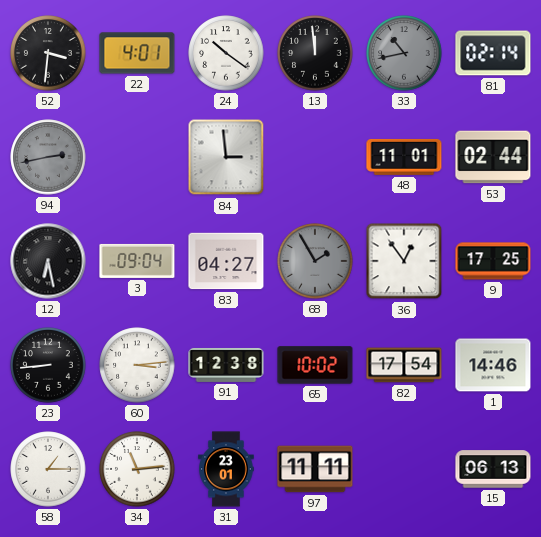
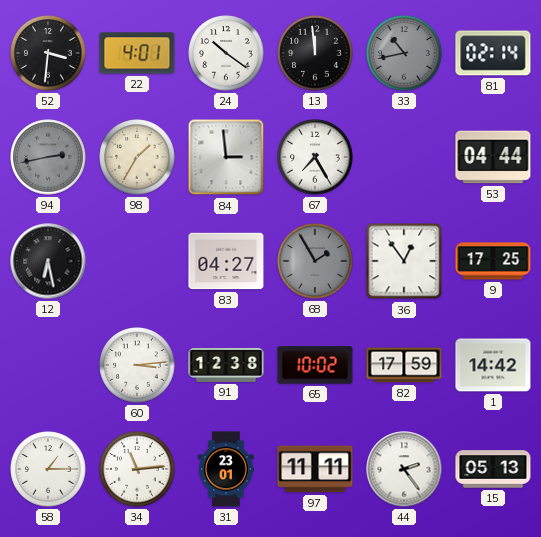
98: none -> 1:35
67: none -> 7:25
48: 11:01 -> none
53: 02:44 -> 04:44
3: 09:04 -> none
23: 8:44 -> none
82: 17:54 -> 17:59
1: 14:46 -> 14:42
44: none -> 2:24
15: 06:13 -> 05:13
